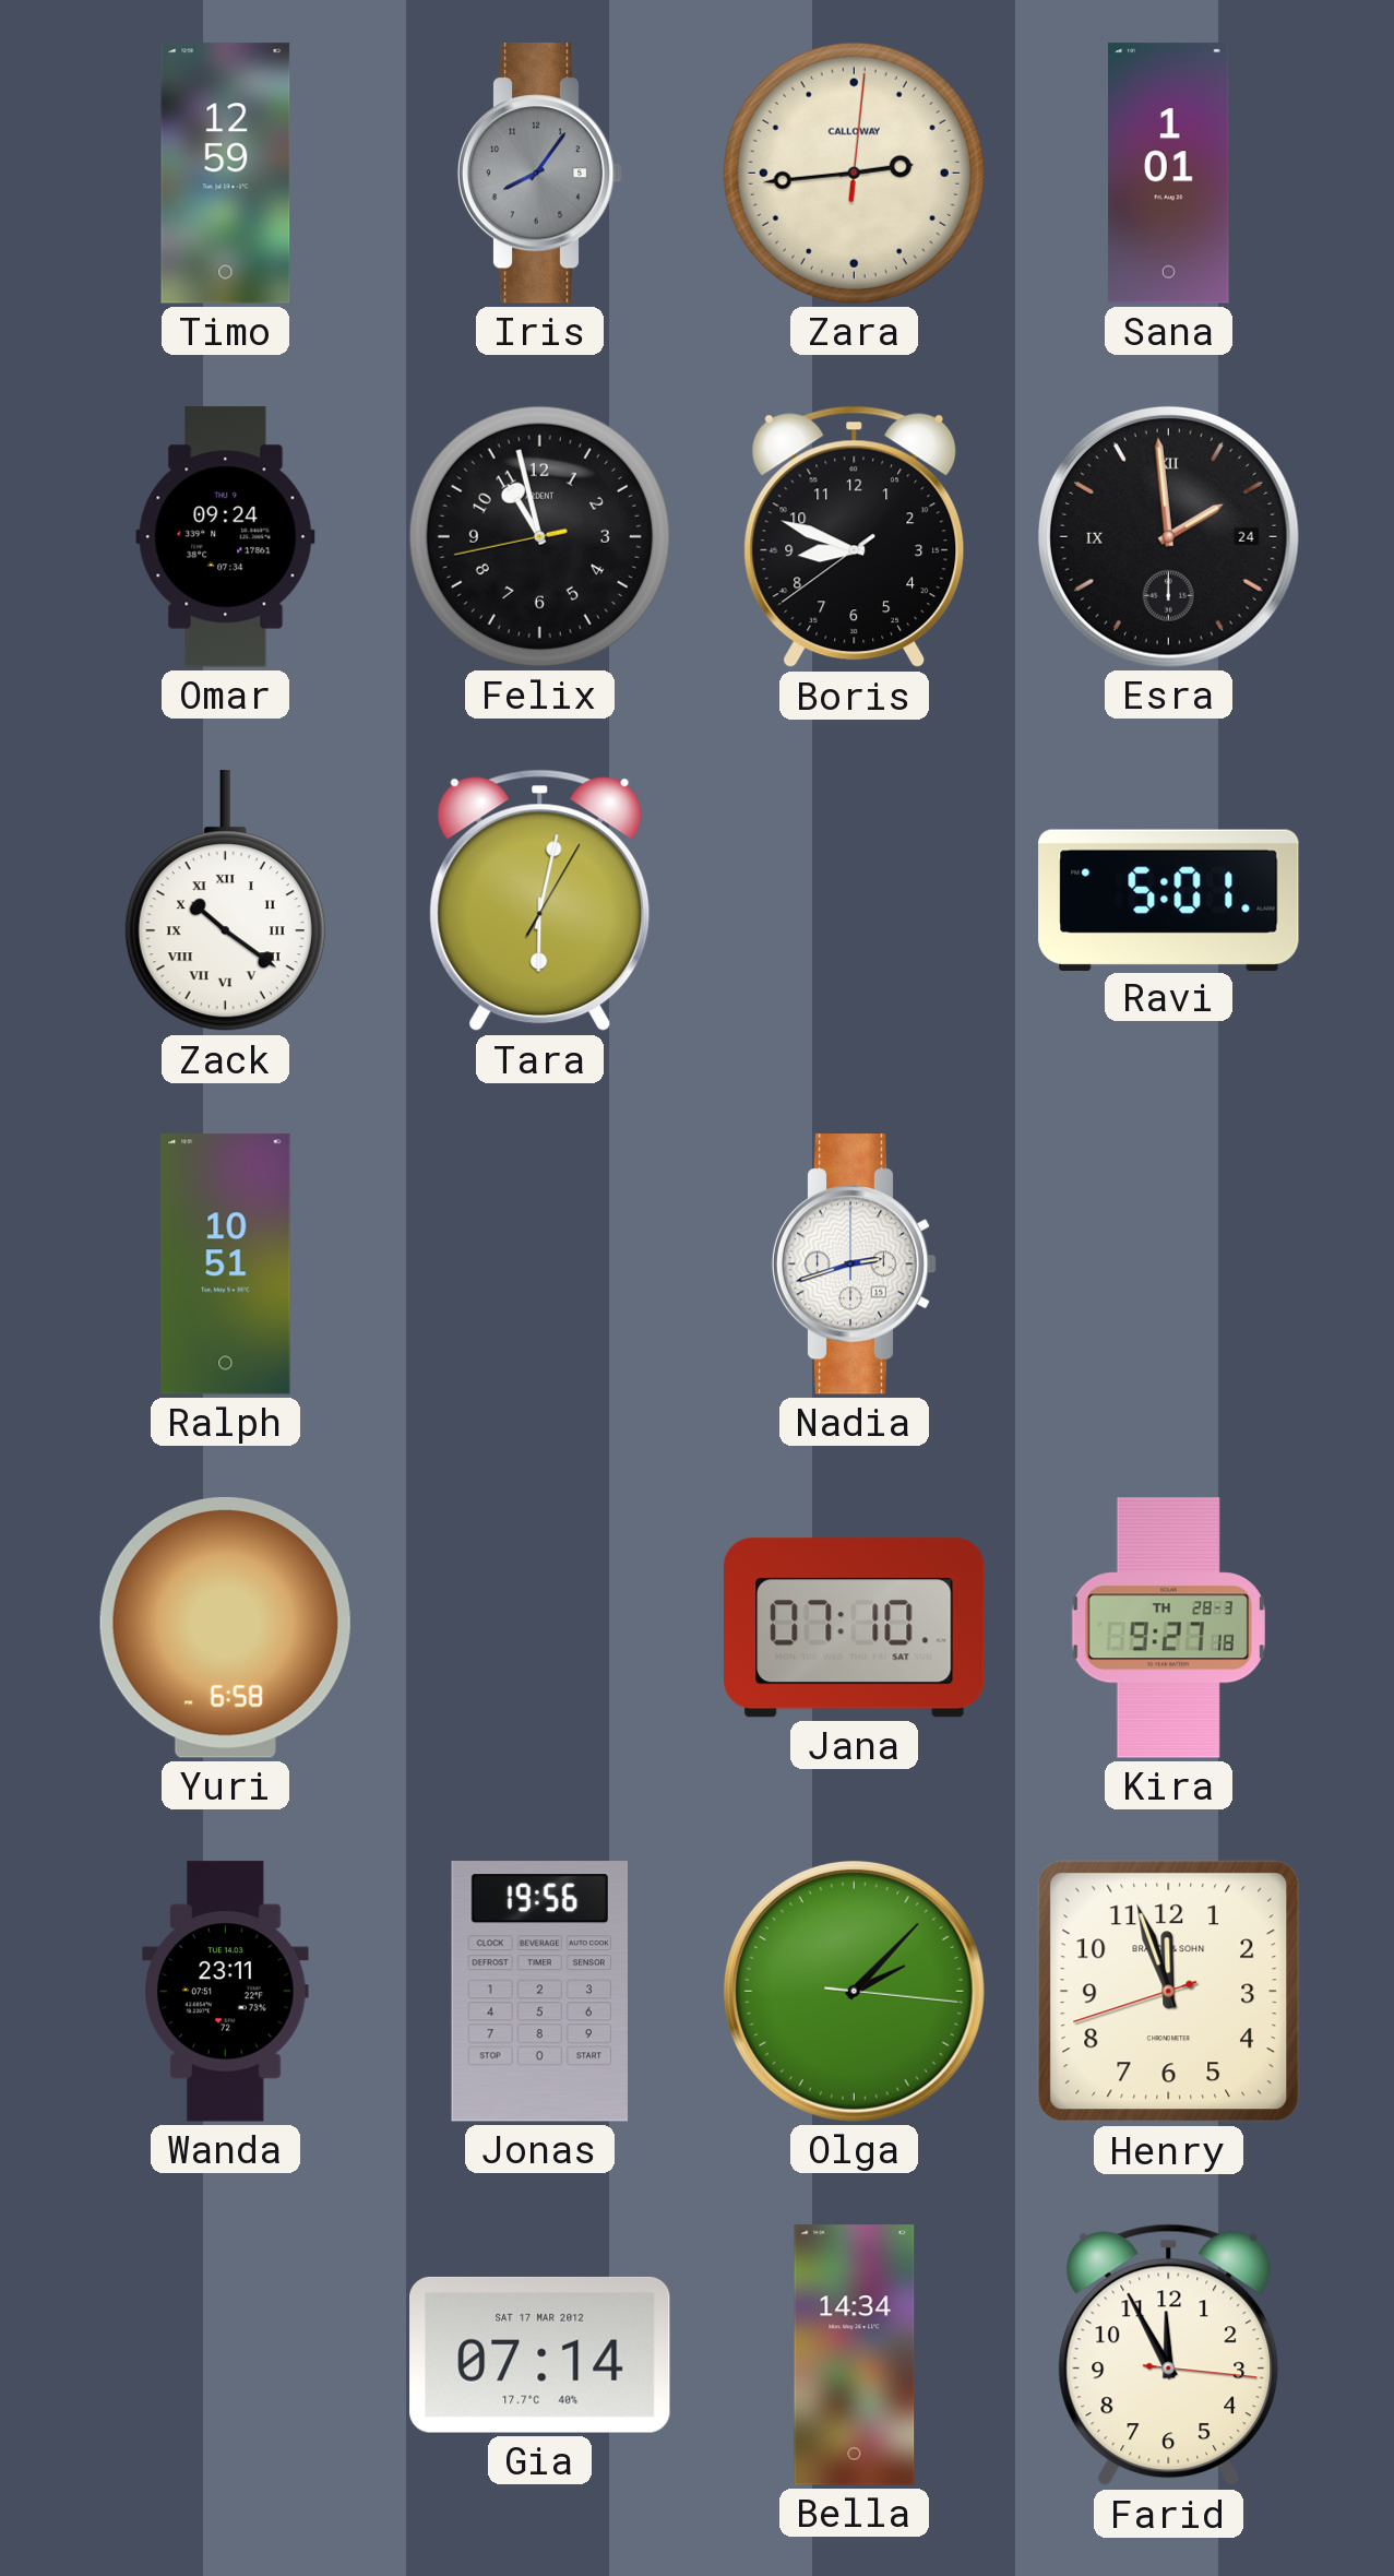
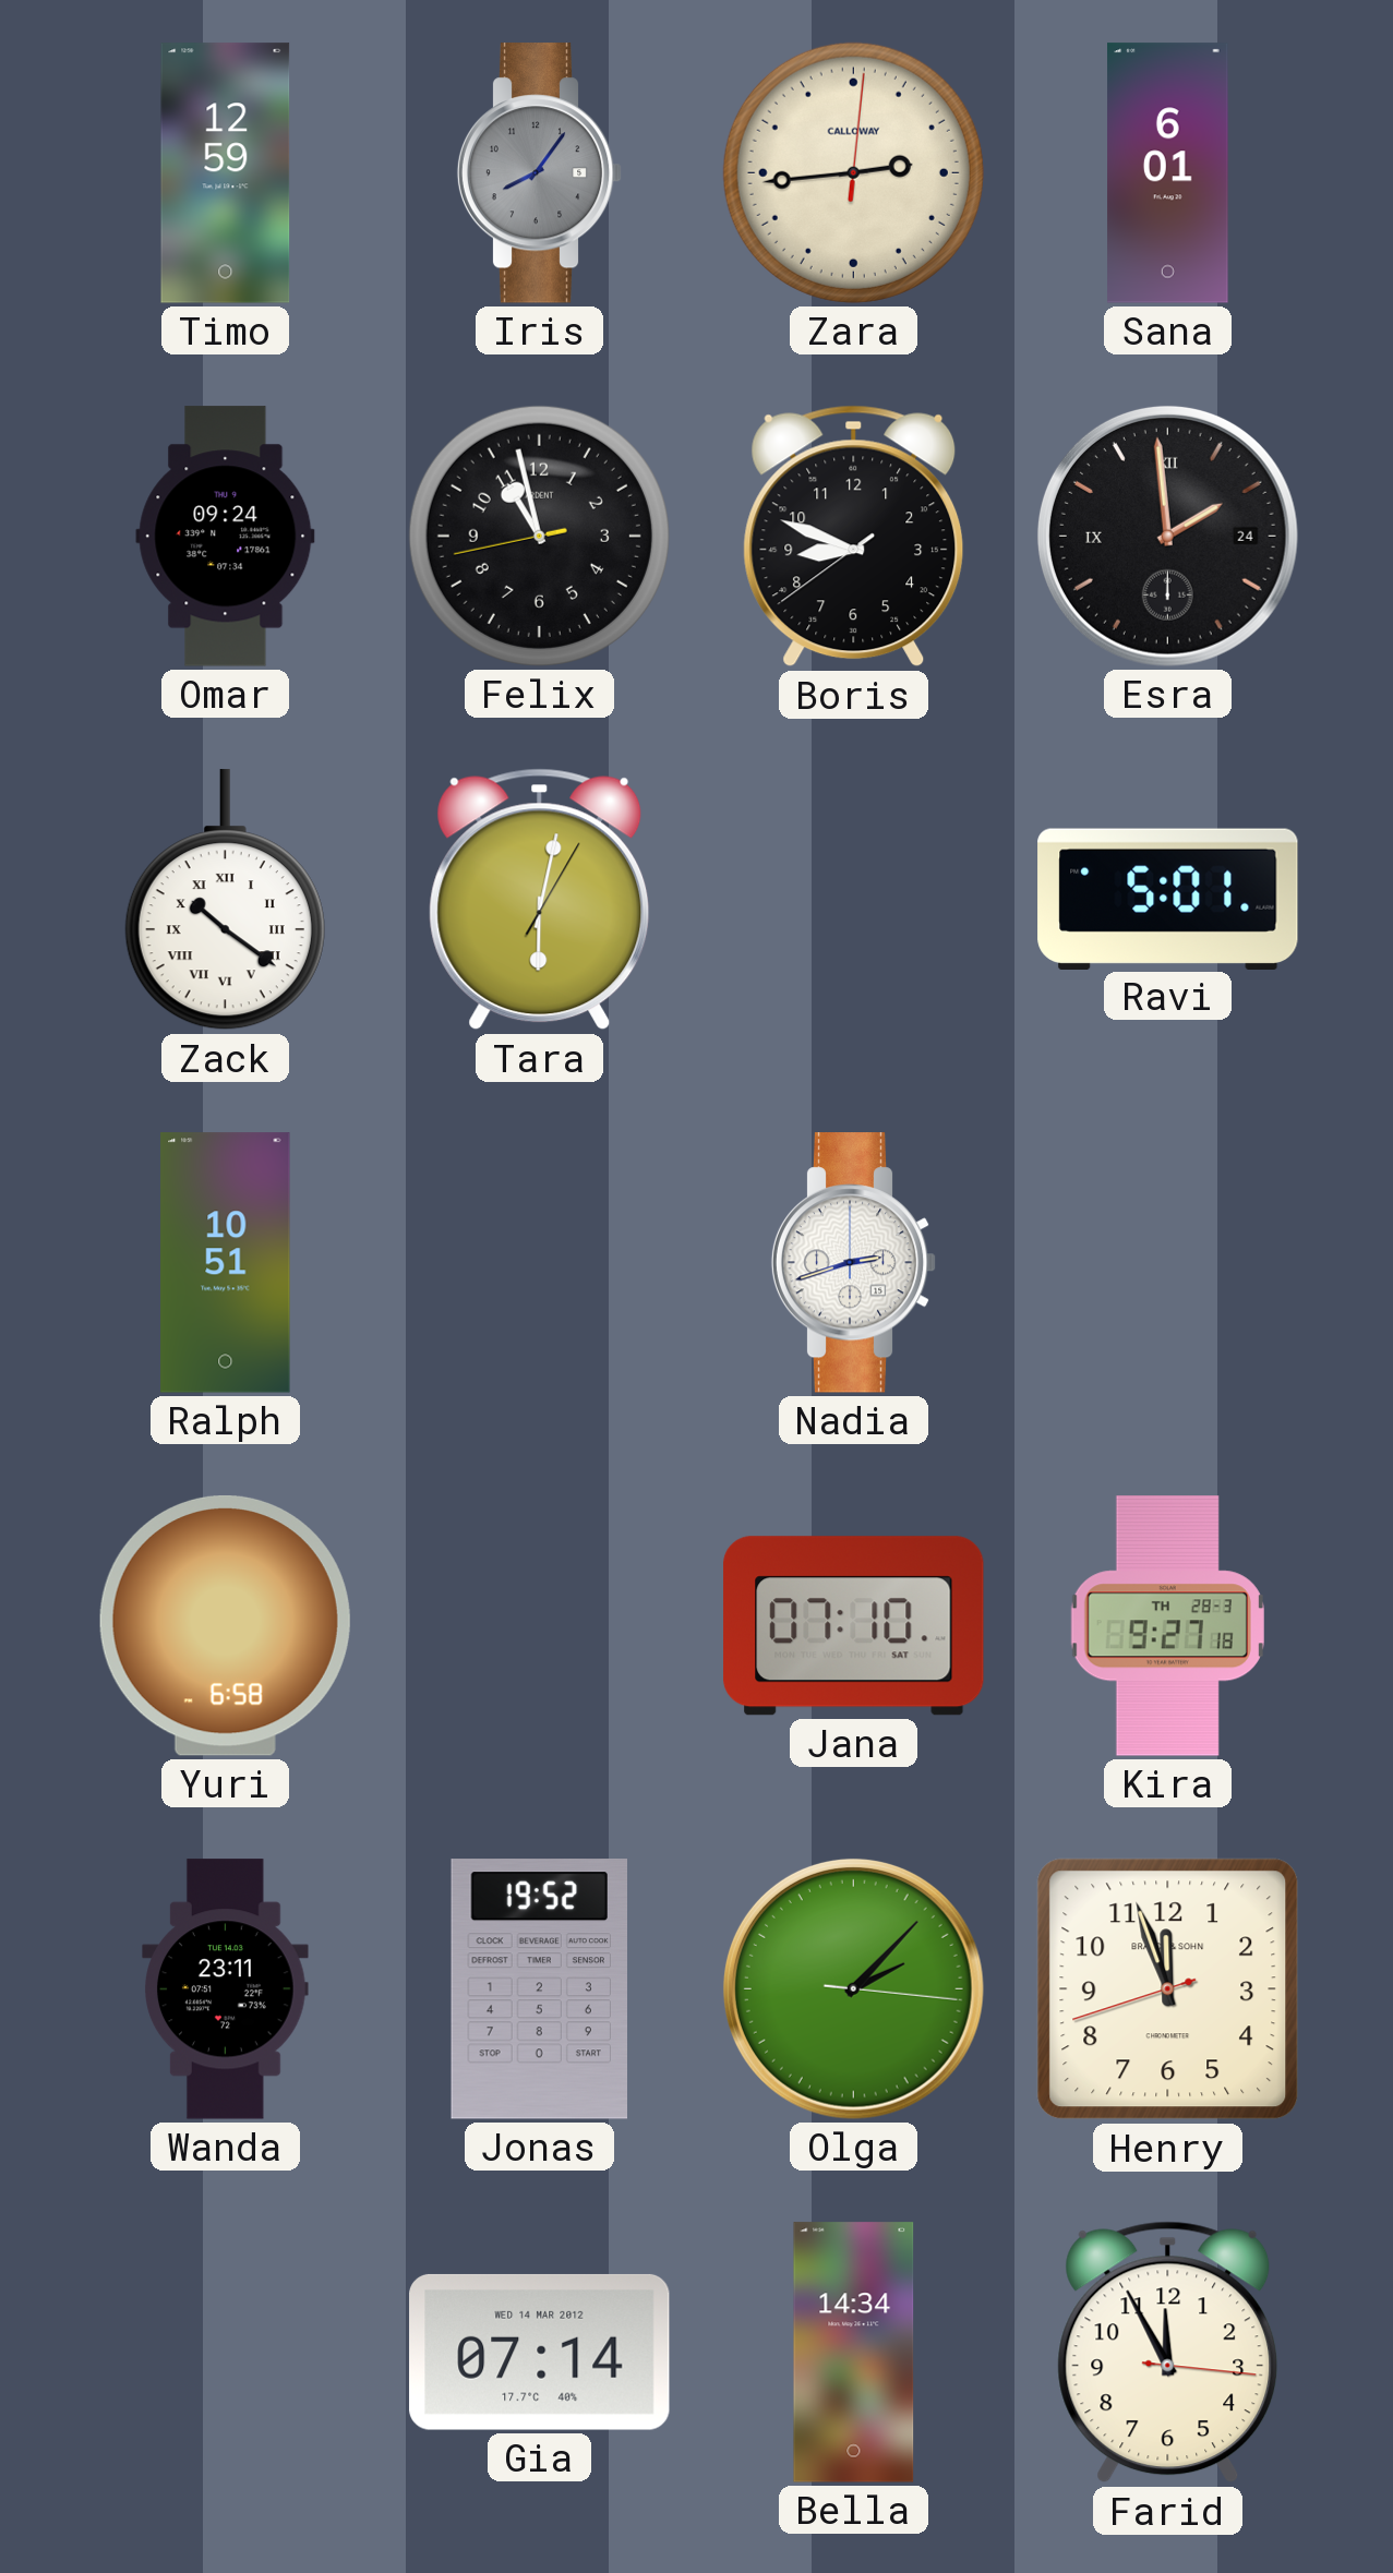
Sana: 1:01 -> 6:01
Jonas: 19:56 -> 19:52
Gia date: SAT 17 MAR 2012 -> WED 14 MAR 2012
